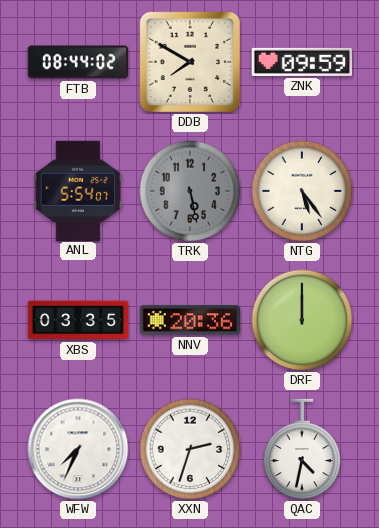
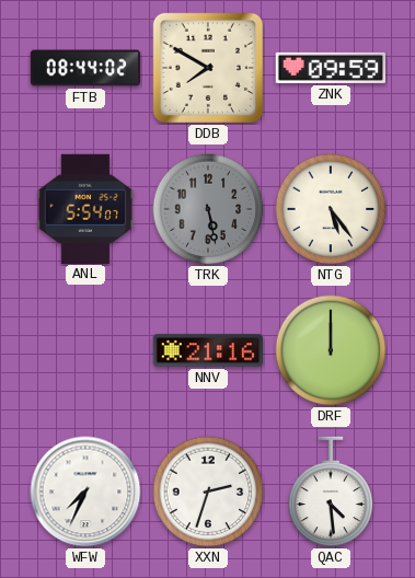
XBS: 03:35 -> none
NNV: 20:36 -> 21:16
QAC: 4:32 -> 4:29
